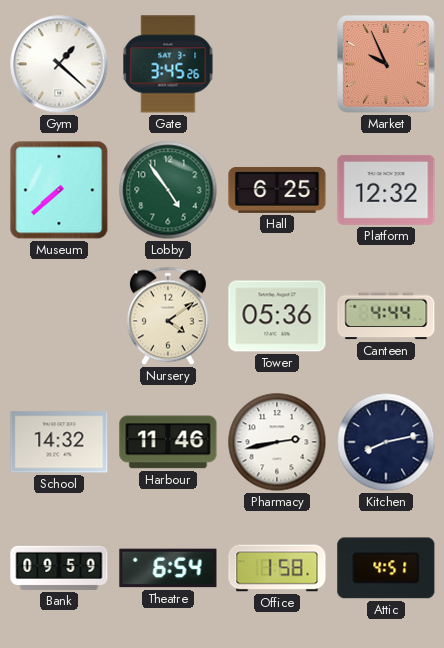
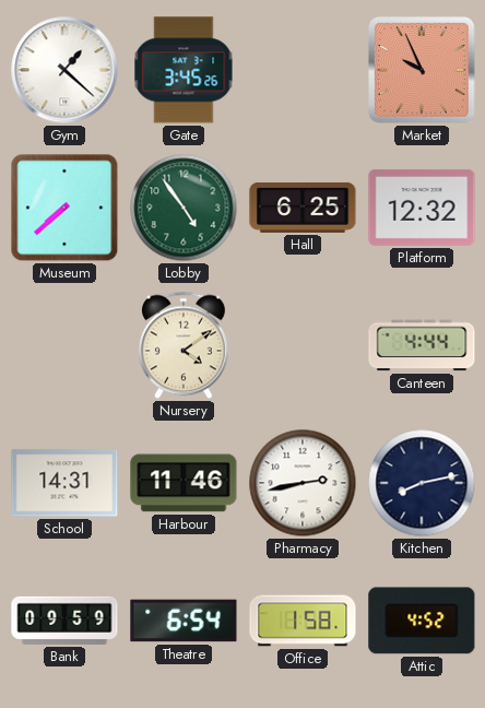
Tower: 05:36 -> none
School: 14:32 -> 14:31
Attic: 4:51 -> 4:52
